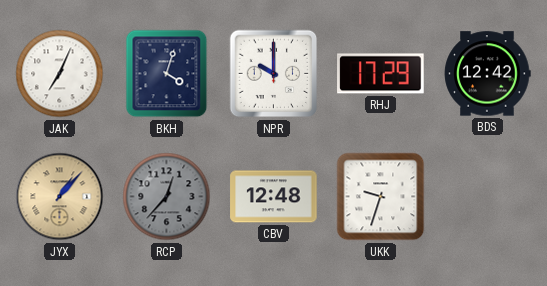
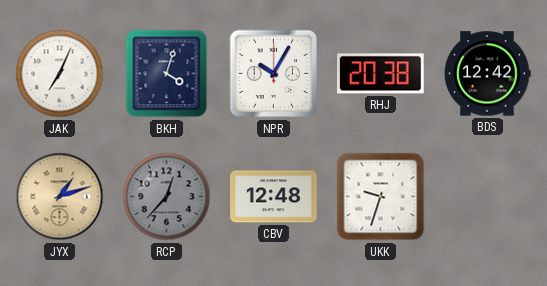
NPR: 10:00 -> 10:05
RHJ: 17:29 -> 20:38
JYX: 1:07 -> 1:12
